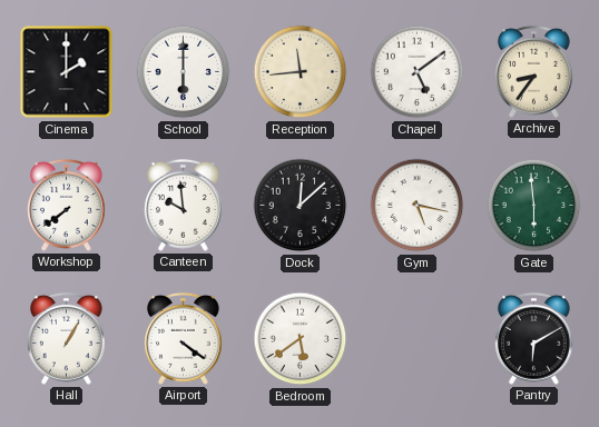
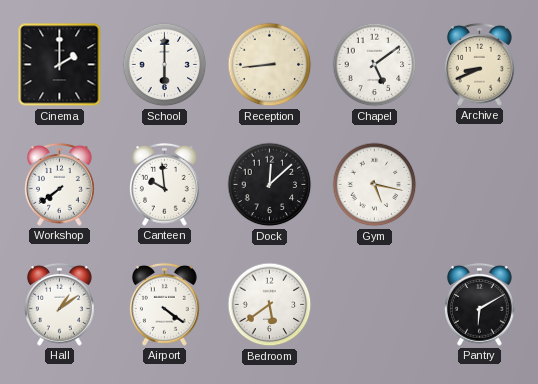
Reception: 11:44 -> 8:44
Archive: 8:36 -> 8:41
Gate: 5:59 -> none
Hall: 1:05 -> 1:09
